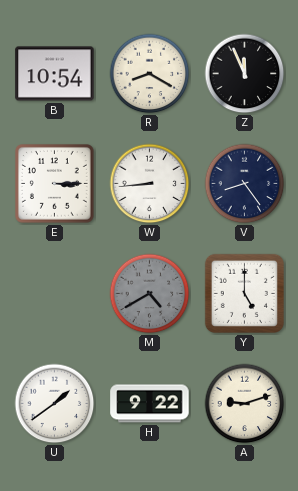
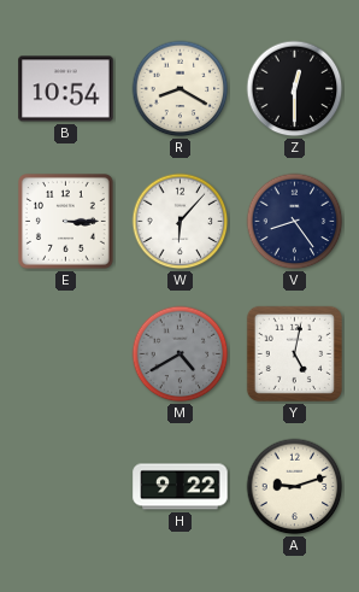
Z: 11:56 -> 12:30
W: 8:44 -> 6:07
Y: 5:00 -> 5:02
U: 1:39 -> none
